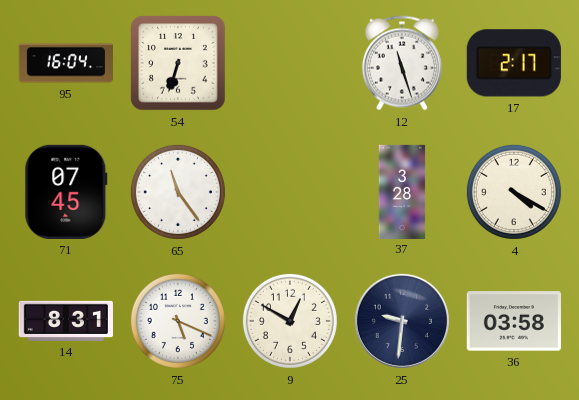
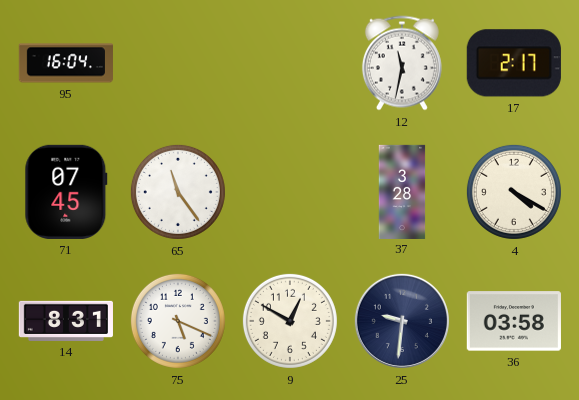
54: 6:33 -> none
12: 11:27 -> 11:32
